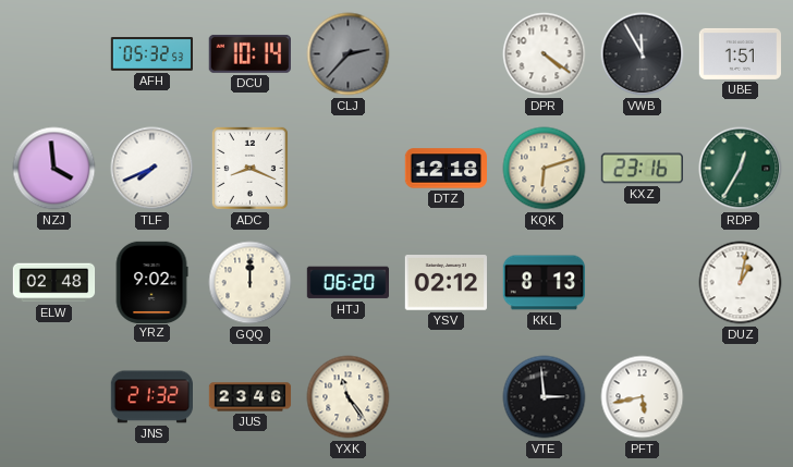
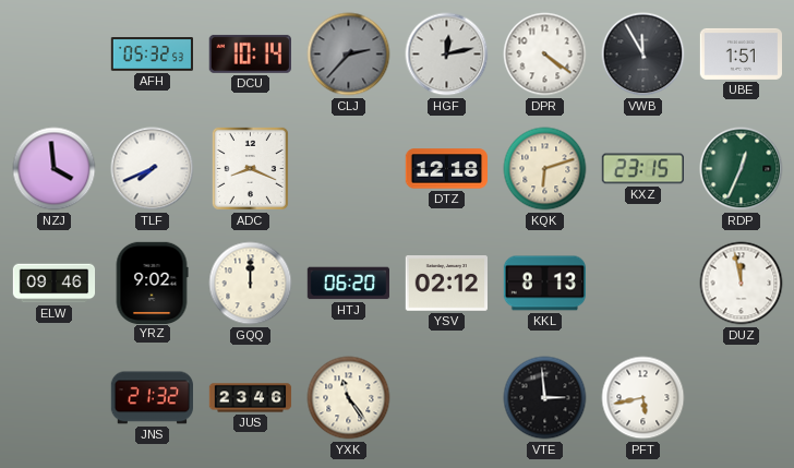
HGF: none -> 12:13
KXZ: 23:16 -> 23:15
RDP: 12:35 -> 12:34
ELW: 02:48 -> 09:46
DUZ: 1:02 -> 11:58
